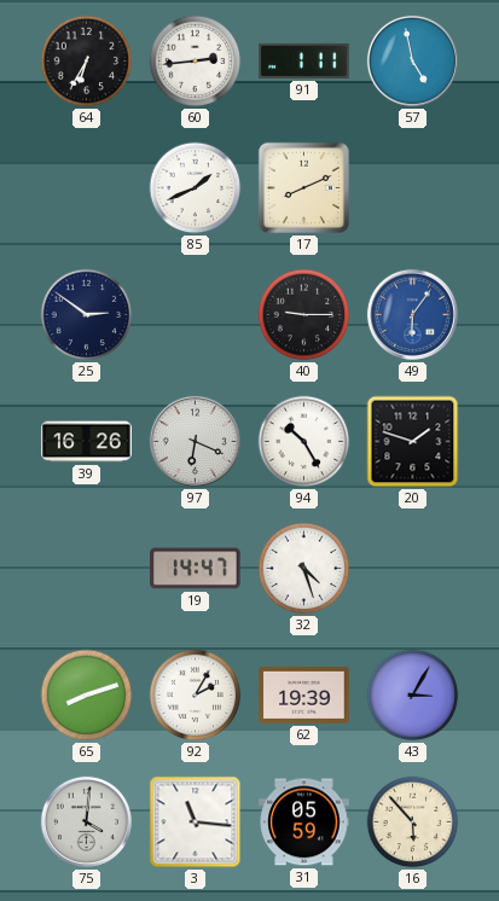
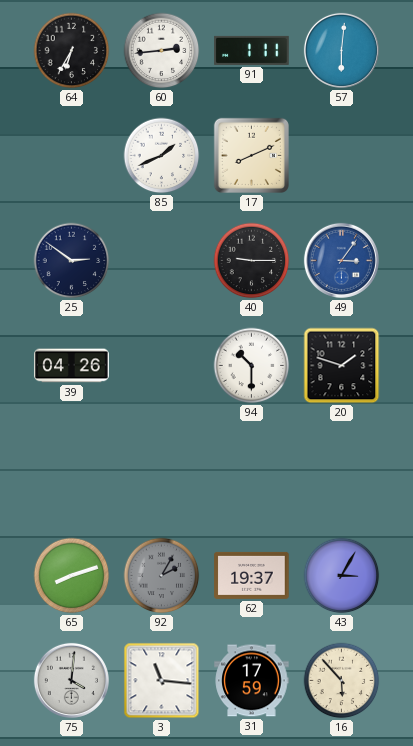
57: 4:58 -> 6:01
49: 6:06 -> 3:06
39: 16:26 -> 04:26
97: 6:19 -> none
94: 10:25 -> 10:30
19: 14:47 -> none
32: 4:27 -> none
92 dial: white -> grey
62: 19:39 -> 19:37
31: 05:59 -> 17:59
